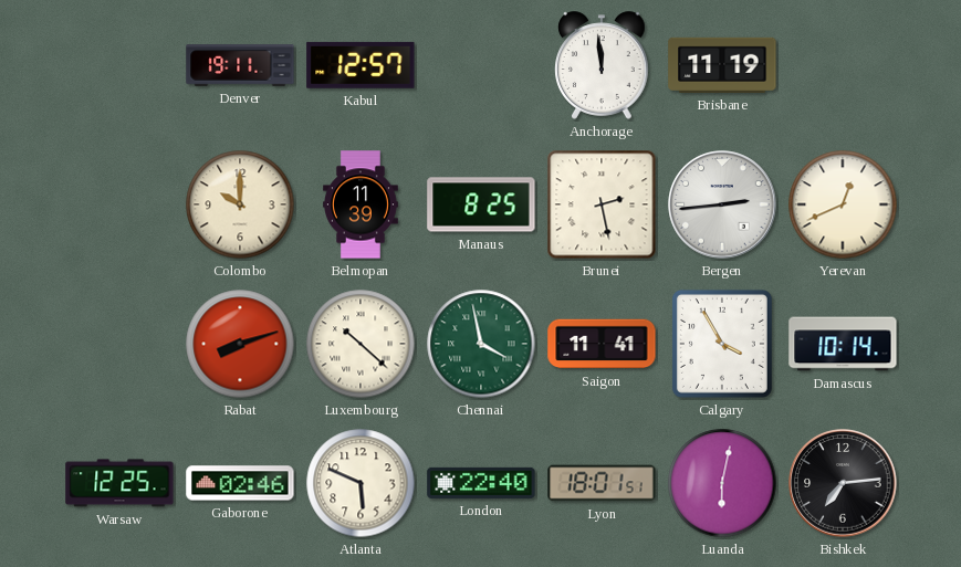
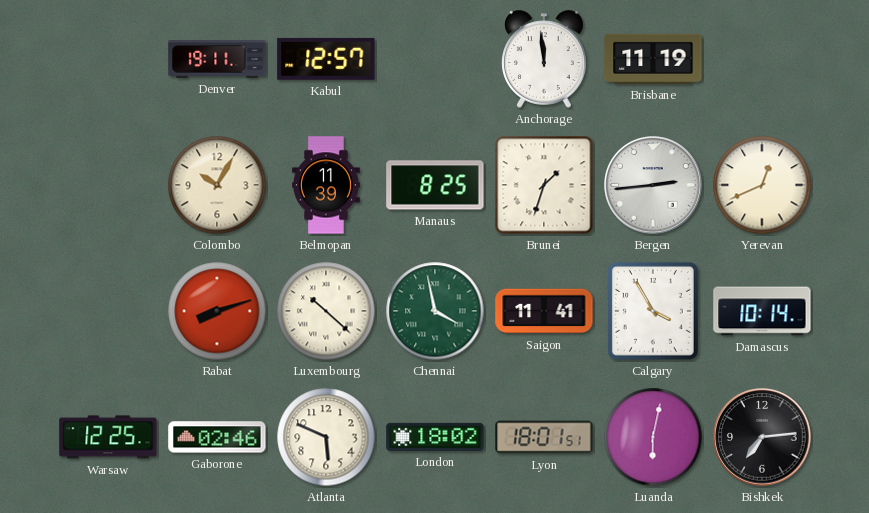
Colombo: 10:00 -> 10:05
Brunei: 2:28 -> 1:33
London: 22:40 -> 18:02
